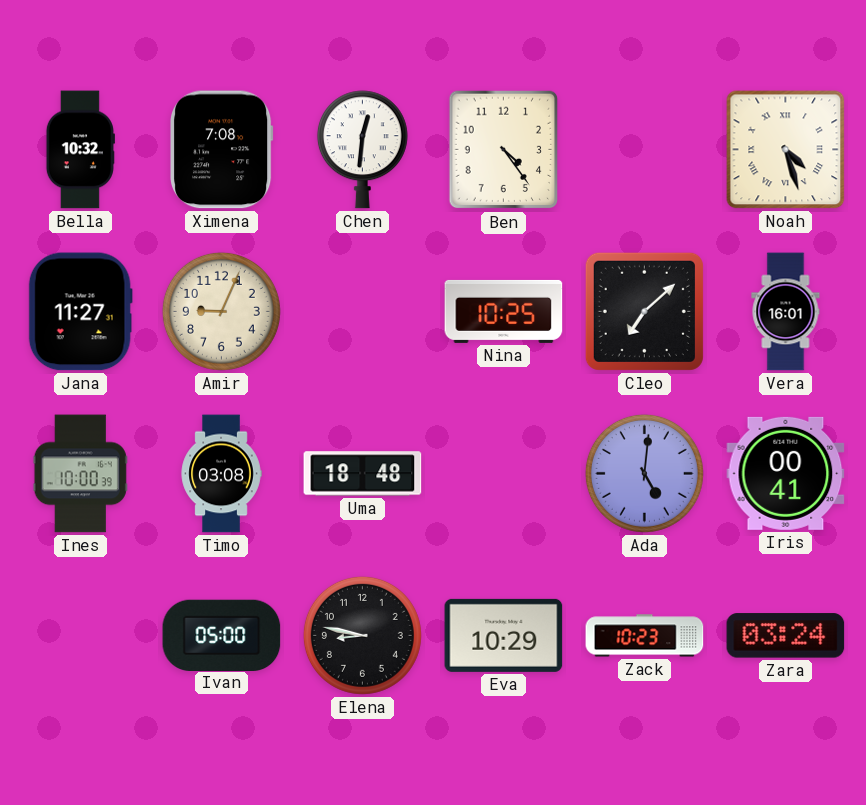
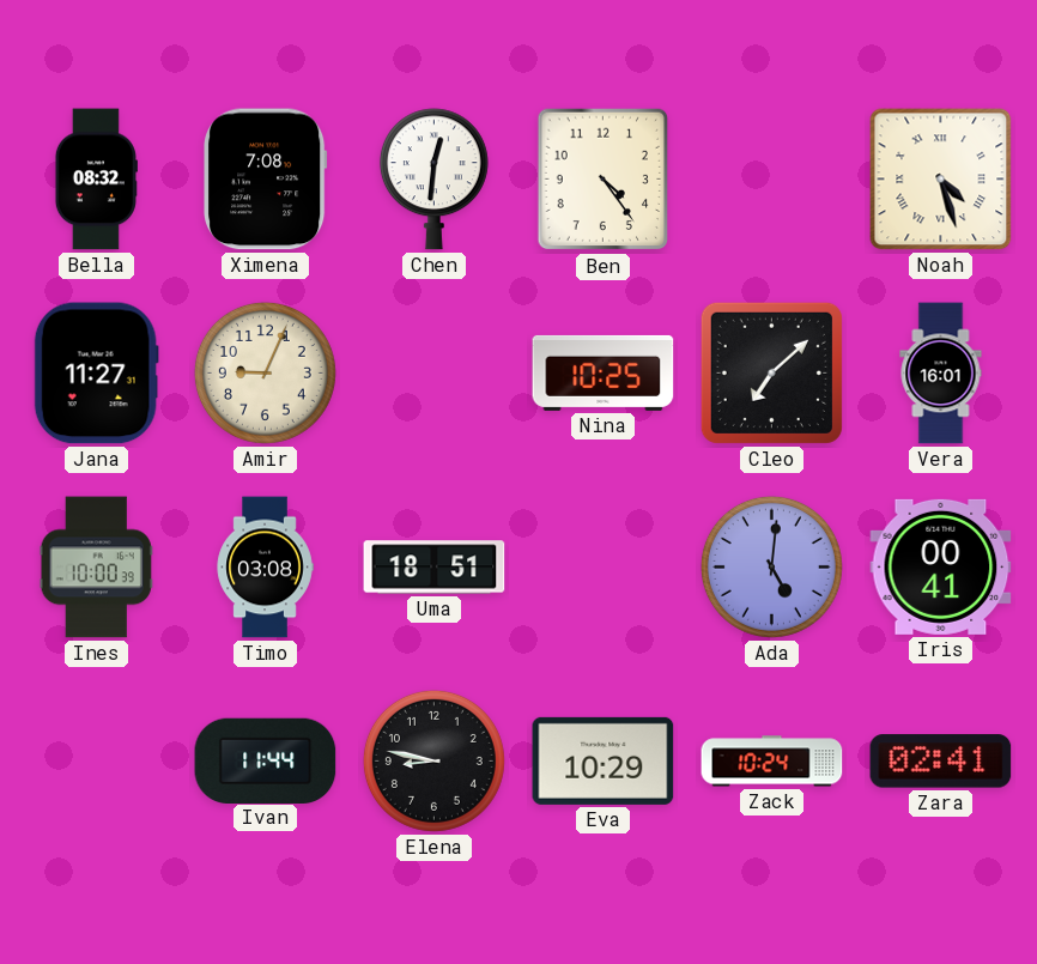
Bella: 10:32 -> 08:32
Uma: 18:48 -> 18:51
Ivan: 05:00 -> 11:44
Zack: 10:23 -> 10:24
Zara: 03:24 -> 02:41
